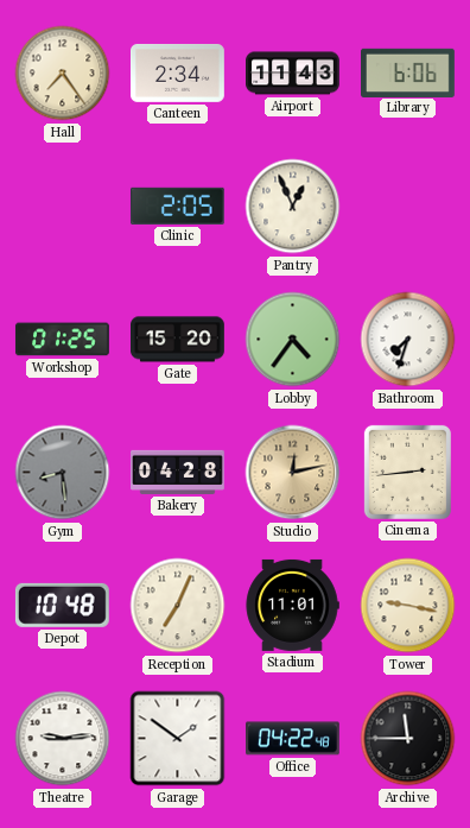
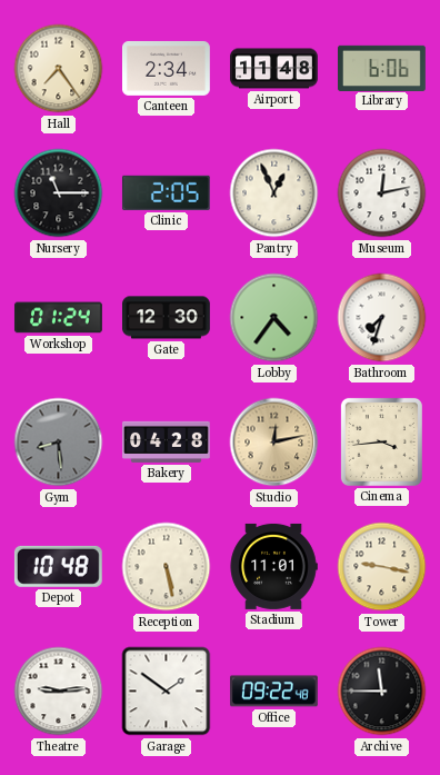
Airport: 11:43 -> 11:48
Nursery: none -> 11:15
Museum: none -> 12:13
Workshop: 01:25 -> 01:24
Gate: 15:20 -> 12:30
Cinema: 2:44 -> 3:44
Reception: 7:04 -> 5:28
Office: 04:22 -> 09:22
